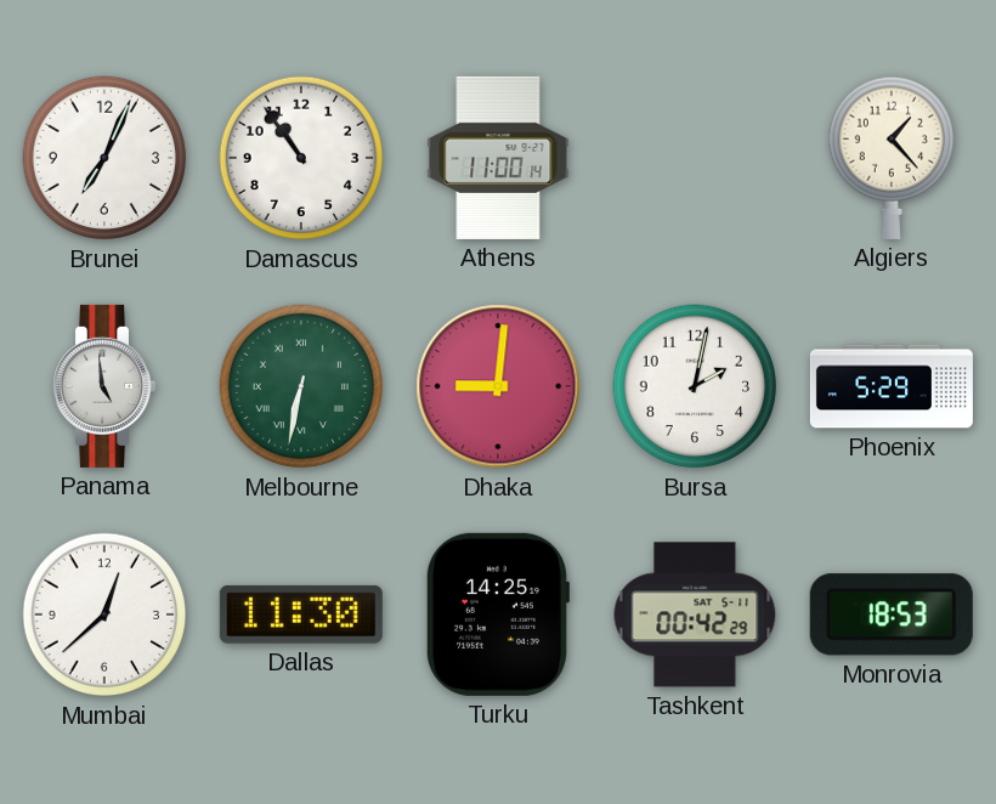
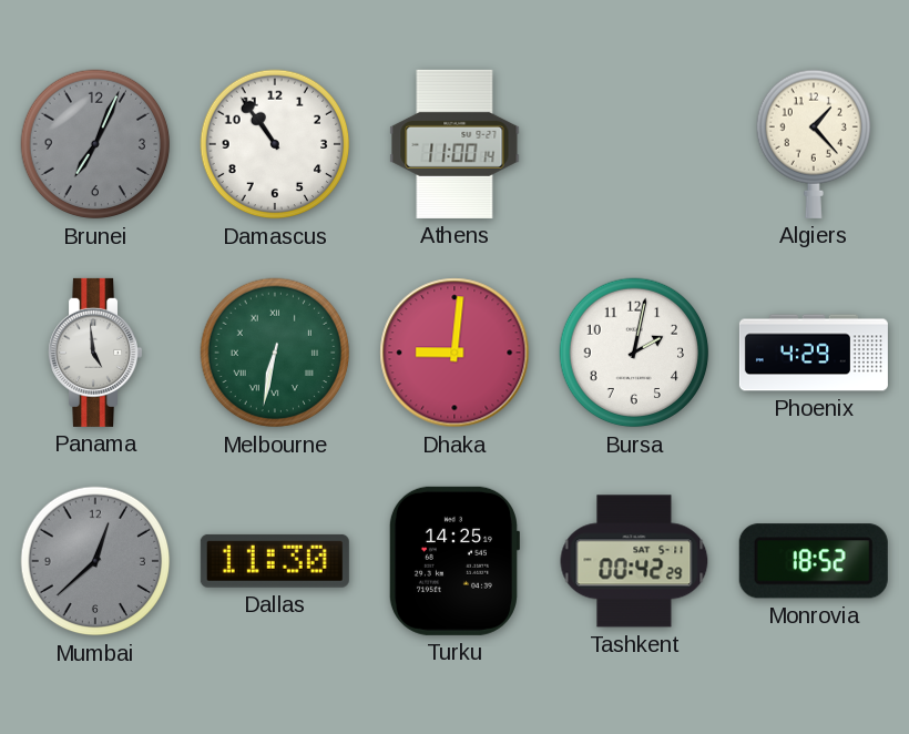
Brunei dial: white -> grey
Phoenix: 5:29 -> 4:29
Mumbai dial: white -> grey
Monrovia: 18:53 -> 18:52
